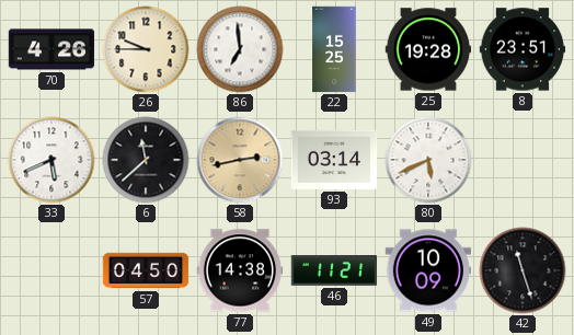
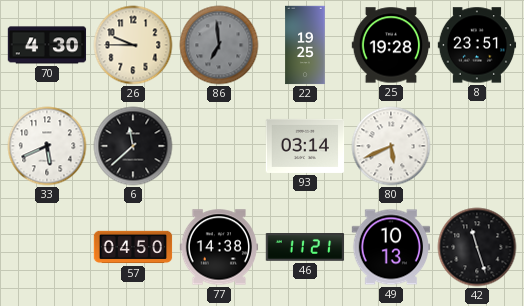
70: 4:26 -> 4:30
86 dial: white -> grey
22: 15:25 -> 19:25
58: 2:43 -> none
49: 10:09 -> 10:13
